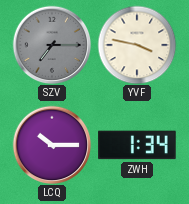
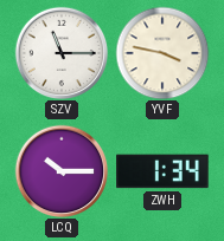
SZV: 7:15 -> 11:15
SZV dial: grey -> white
